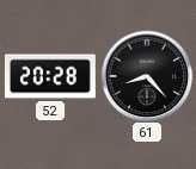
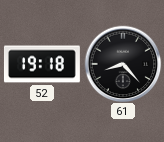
52: 20:28 -> 19:18
